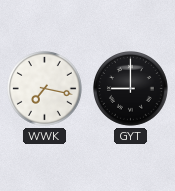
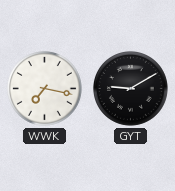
GYT: 9:00 -> 9:10
